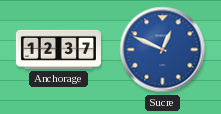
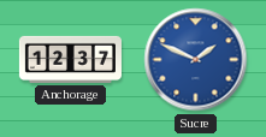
Sucre: 12:49 -> 1:49
